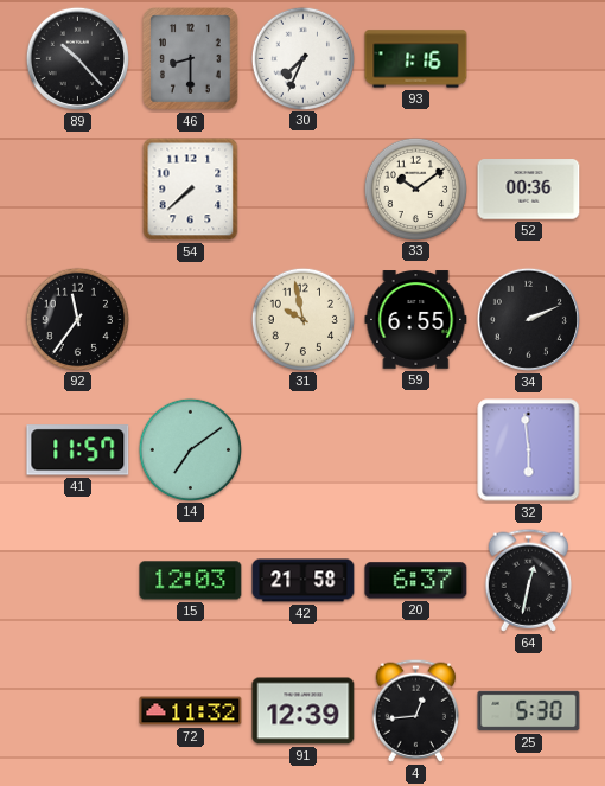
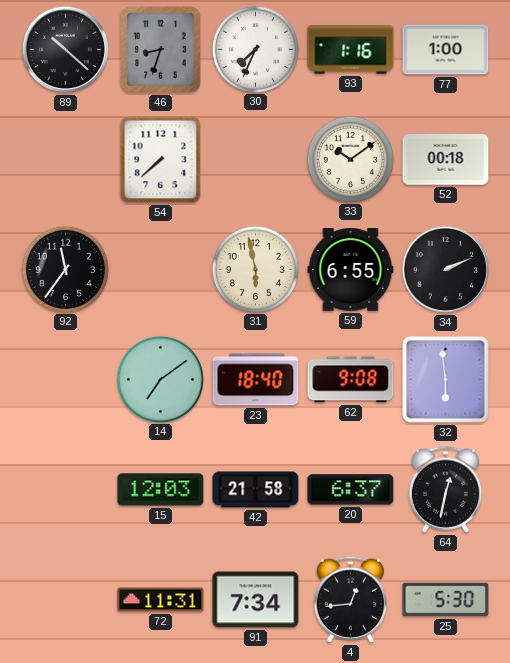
89: 10:23 -> 10:22
46: 8:30 -> 8:33
77: none -> 1:00
52: 00:36 -> 00:18
31: 9:58 -> 5:58
41: 11:57 -> none
23: none -> 18:40
62: none -> 9:08
72: 11:32 -> 11:31
91: 12:39 -> 7:34
